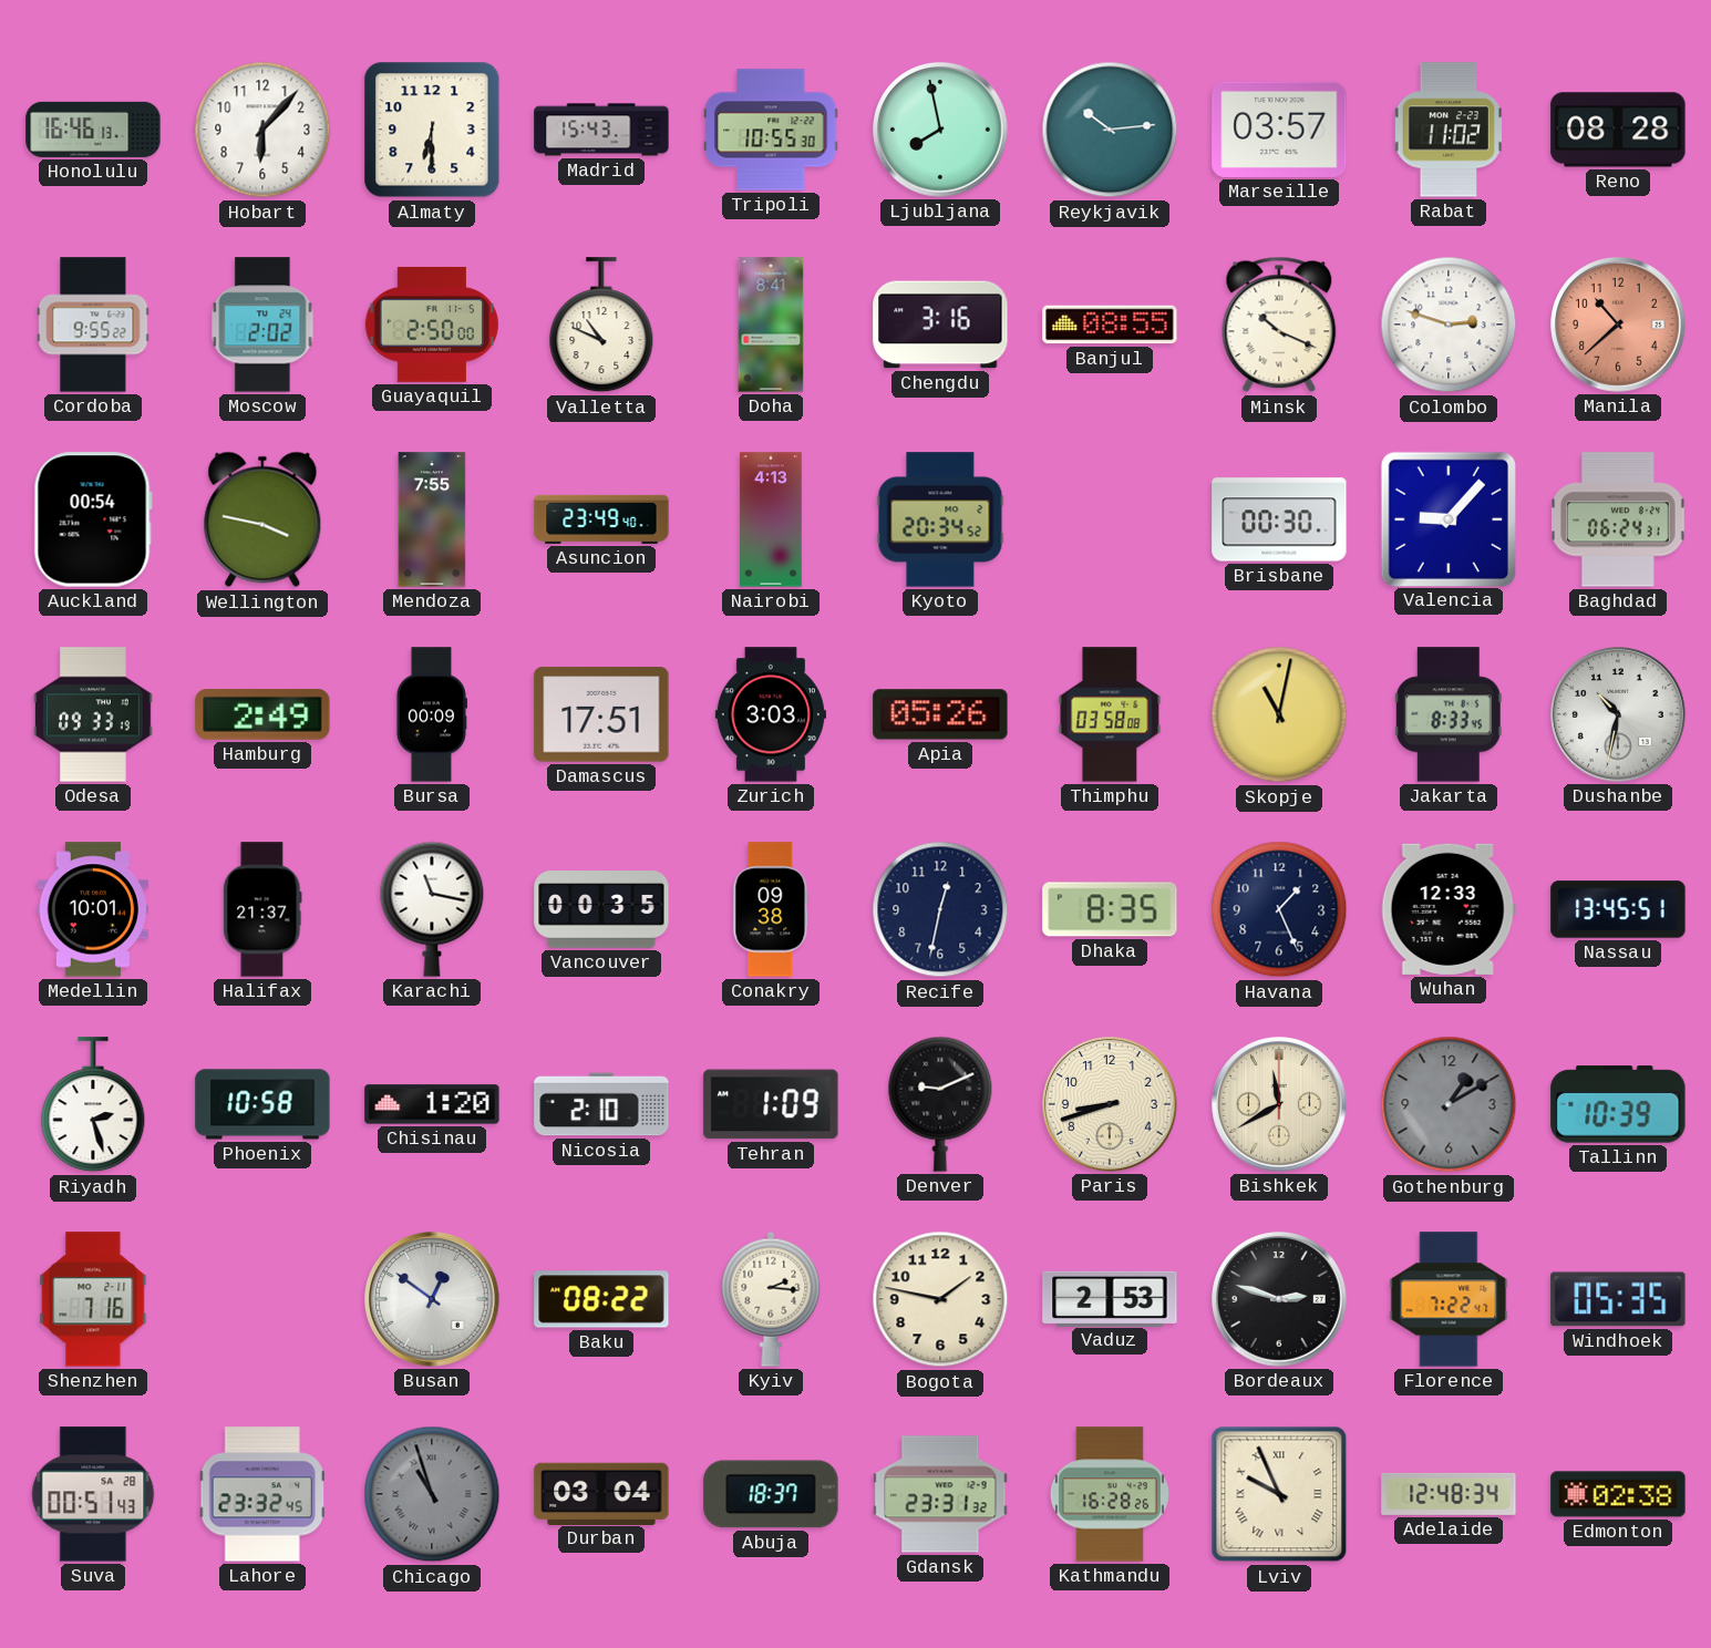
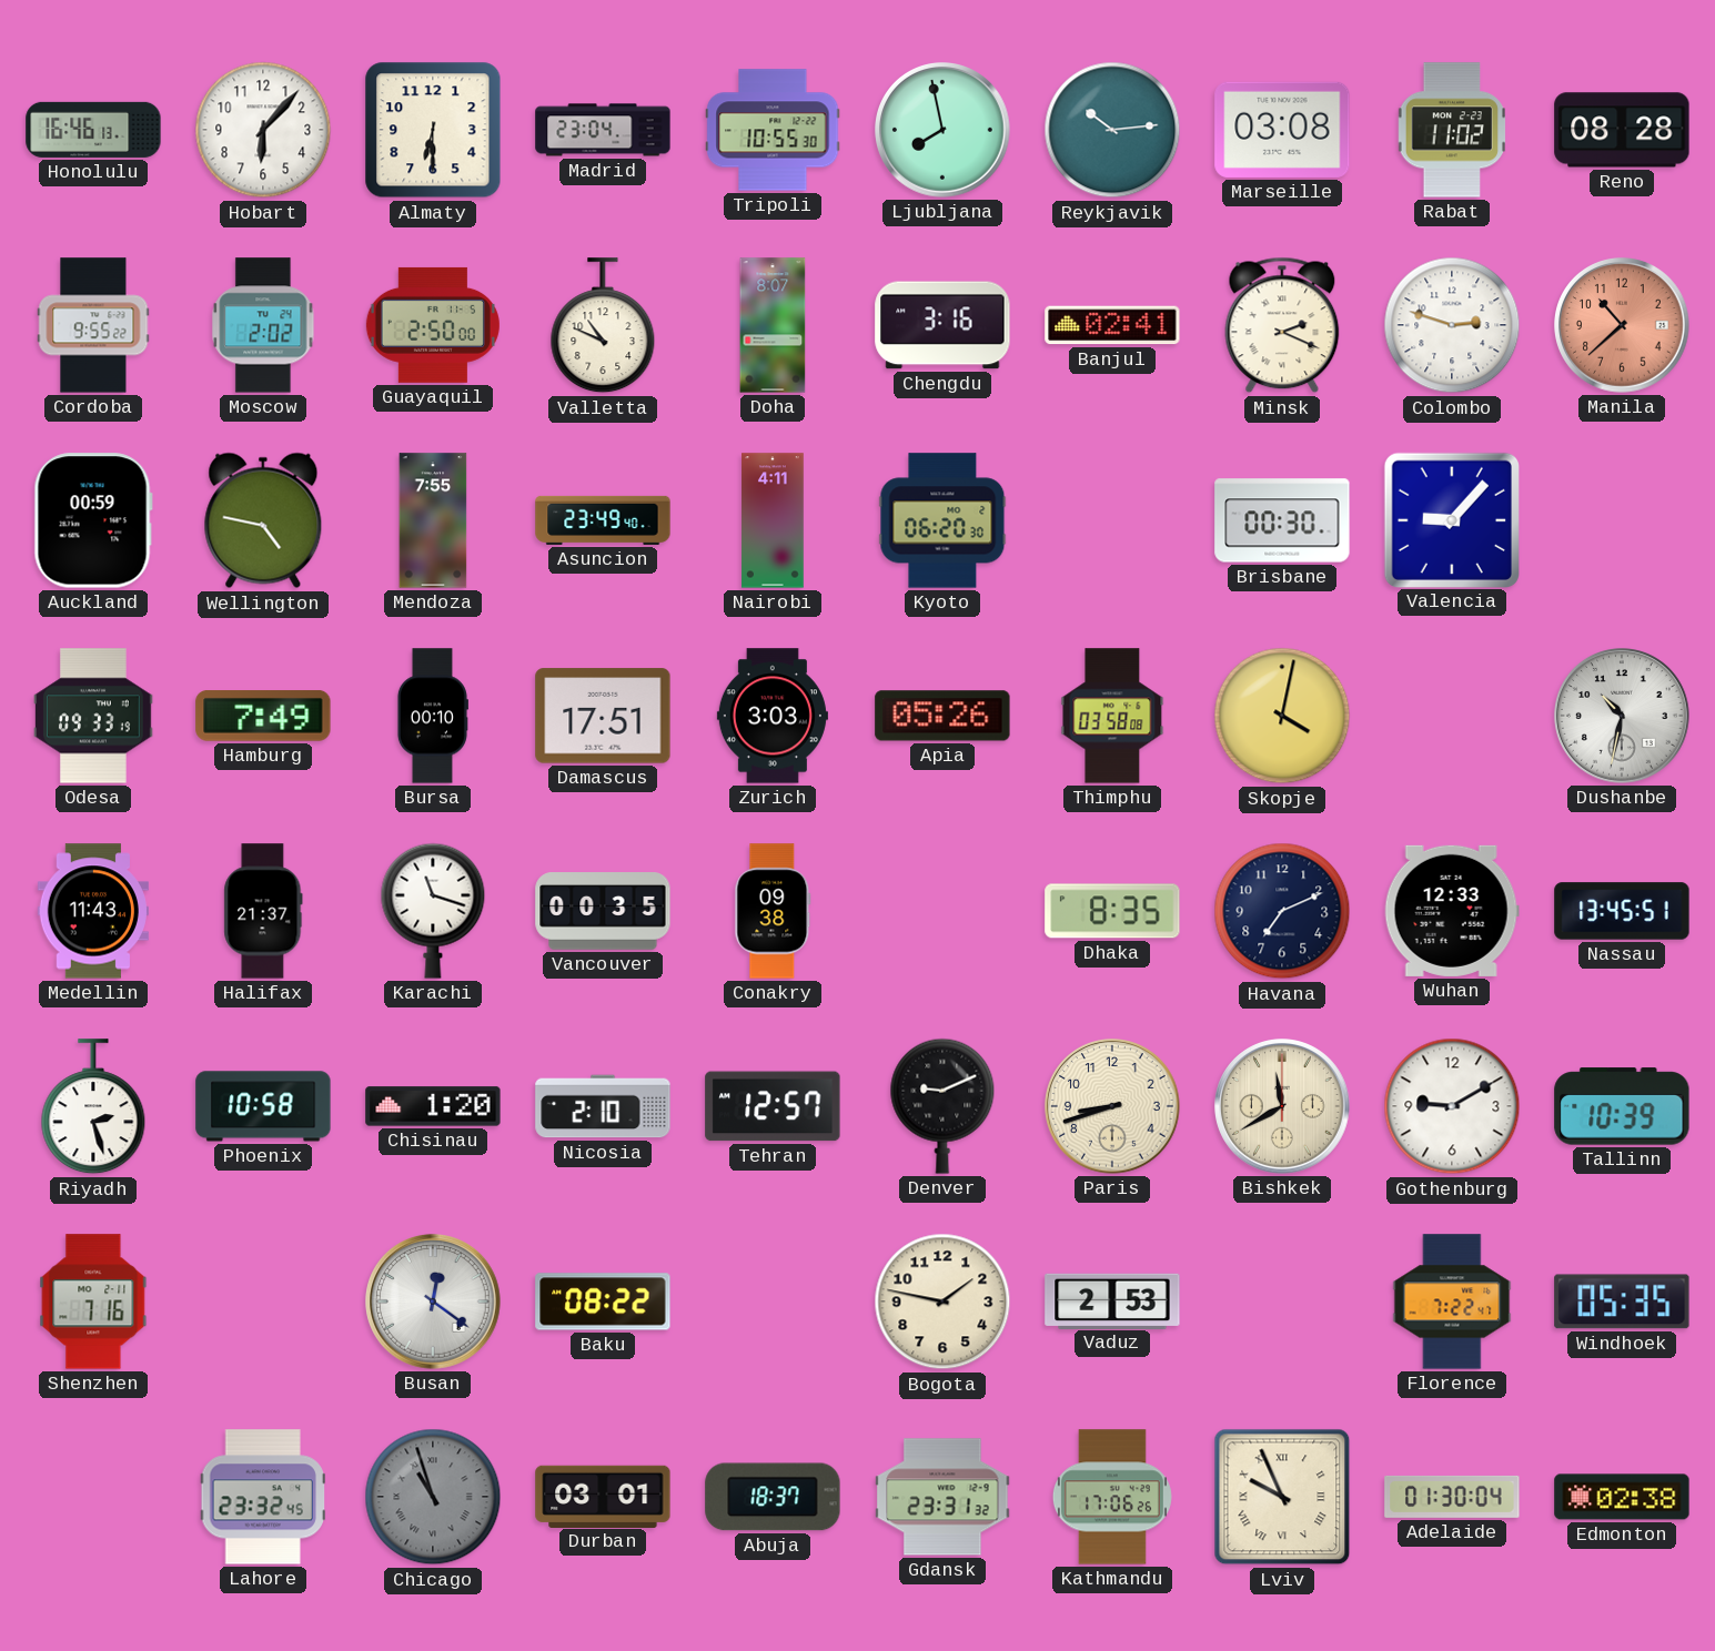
Madrid: 15:43 -> 23:04
Marseille: 03:57 -> 03:08
Doha: 8:41 -> 8:07
Banjul: 08:55 -> 02:41
Minsk: 10:19 -> 2:19
Auckland: 00:54 -> 00:59
Wellington: 3:47 -> 4:47
Nairobi: 4:13 -> 4:11
Kyoto: 20:34 -> 06:20
Baghdad: 06:24 -> none
Hamburg: 2:49 -> 7:49
Bursa: 00:09 -> 00:10
Skopje: 11:02 -> 4:02
Jakarta: 8:33 -> none
Medellin: 10:01 -> 11:43
Karachi: 11:17 -> 11:18
Recife: 12:32 -> none
Havana: 1:26 -> 7:11
Tehran: 1:09 -> 12:57
Gothenburg: 1:10 -> 9:10
Gothenburg dial: grey -> white
Busan: 12:51 -> 12:21
Kyiv: 2:16 -> none
Bordeaux: 2:48 -> none
Suva: 00:51 -> none
Durban: 03:04 -> 03:01
Kathmandu: 16:28 -> 17:06
Adelaide: 12:48 -> 01:30
